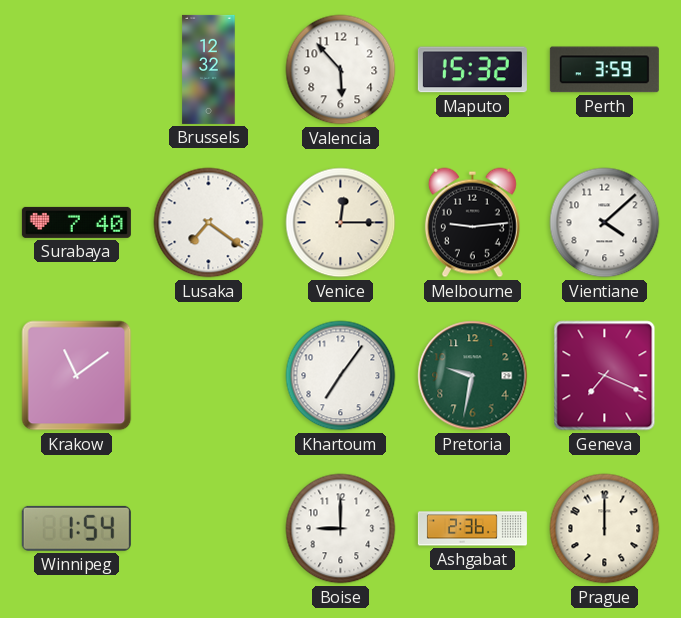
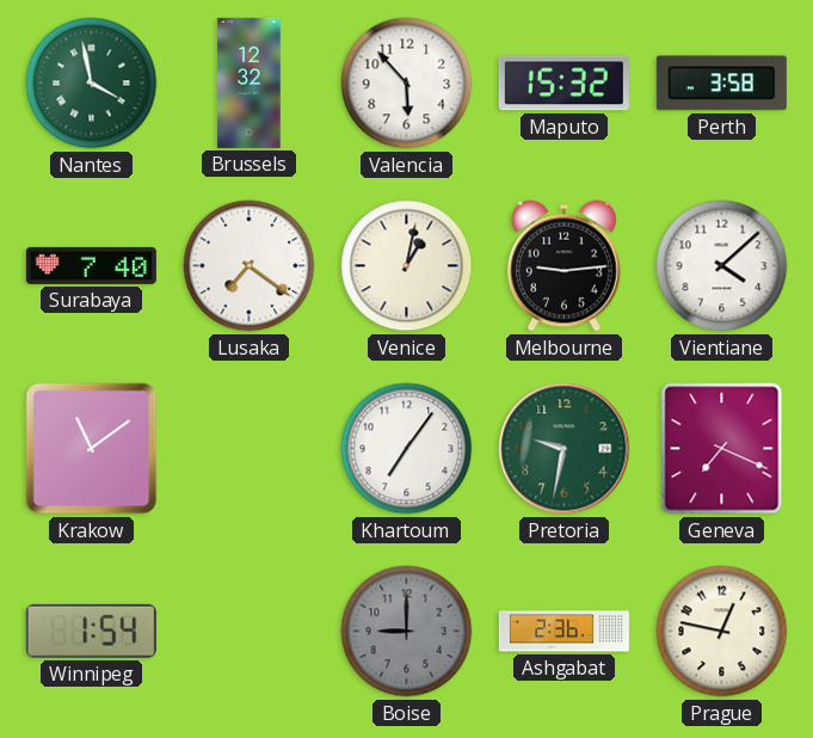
Nantes: none -> 3:58
Perth: 3:59 -> 3:58
Venice: 12:15 -> 1:02
Boise dial: white -> grey
Prague: 12:00 -> 12:47
